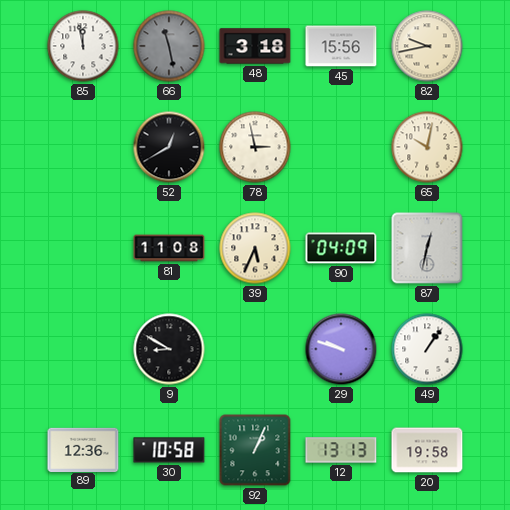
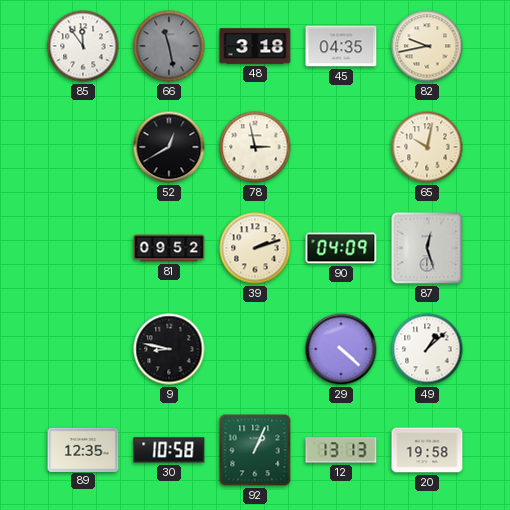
85: 11:58 -> 11:54
45: 15:56 -> 04:35
81: 11:08 -> 09:52
39: 5:34 -> 2:12
87: 12:32 -> 12:27
9: 8:50 -> 8:47
29: 9:48 -> 4:22
49: 1:06 -> 1:08
89: 12:36 -> 12:35
